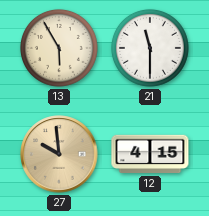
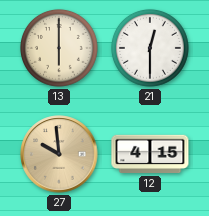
13: 5:55 -> 6:00
21: 11:30 -> 12:30
